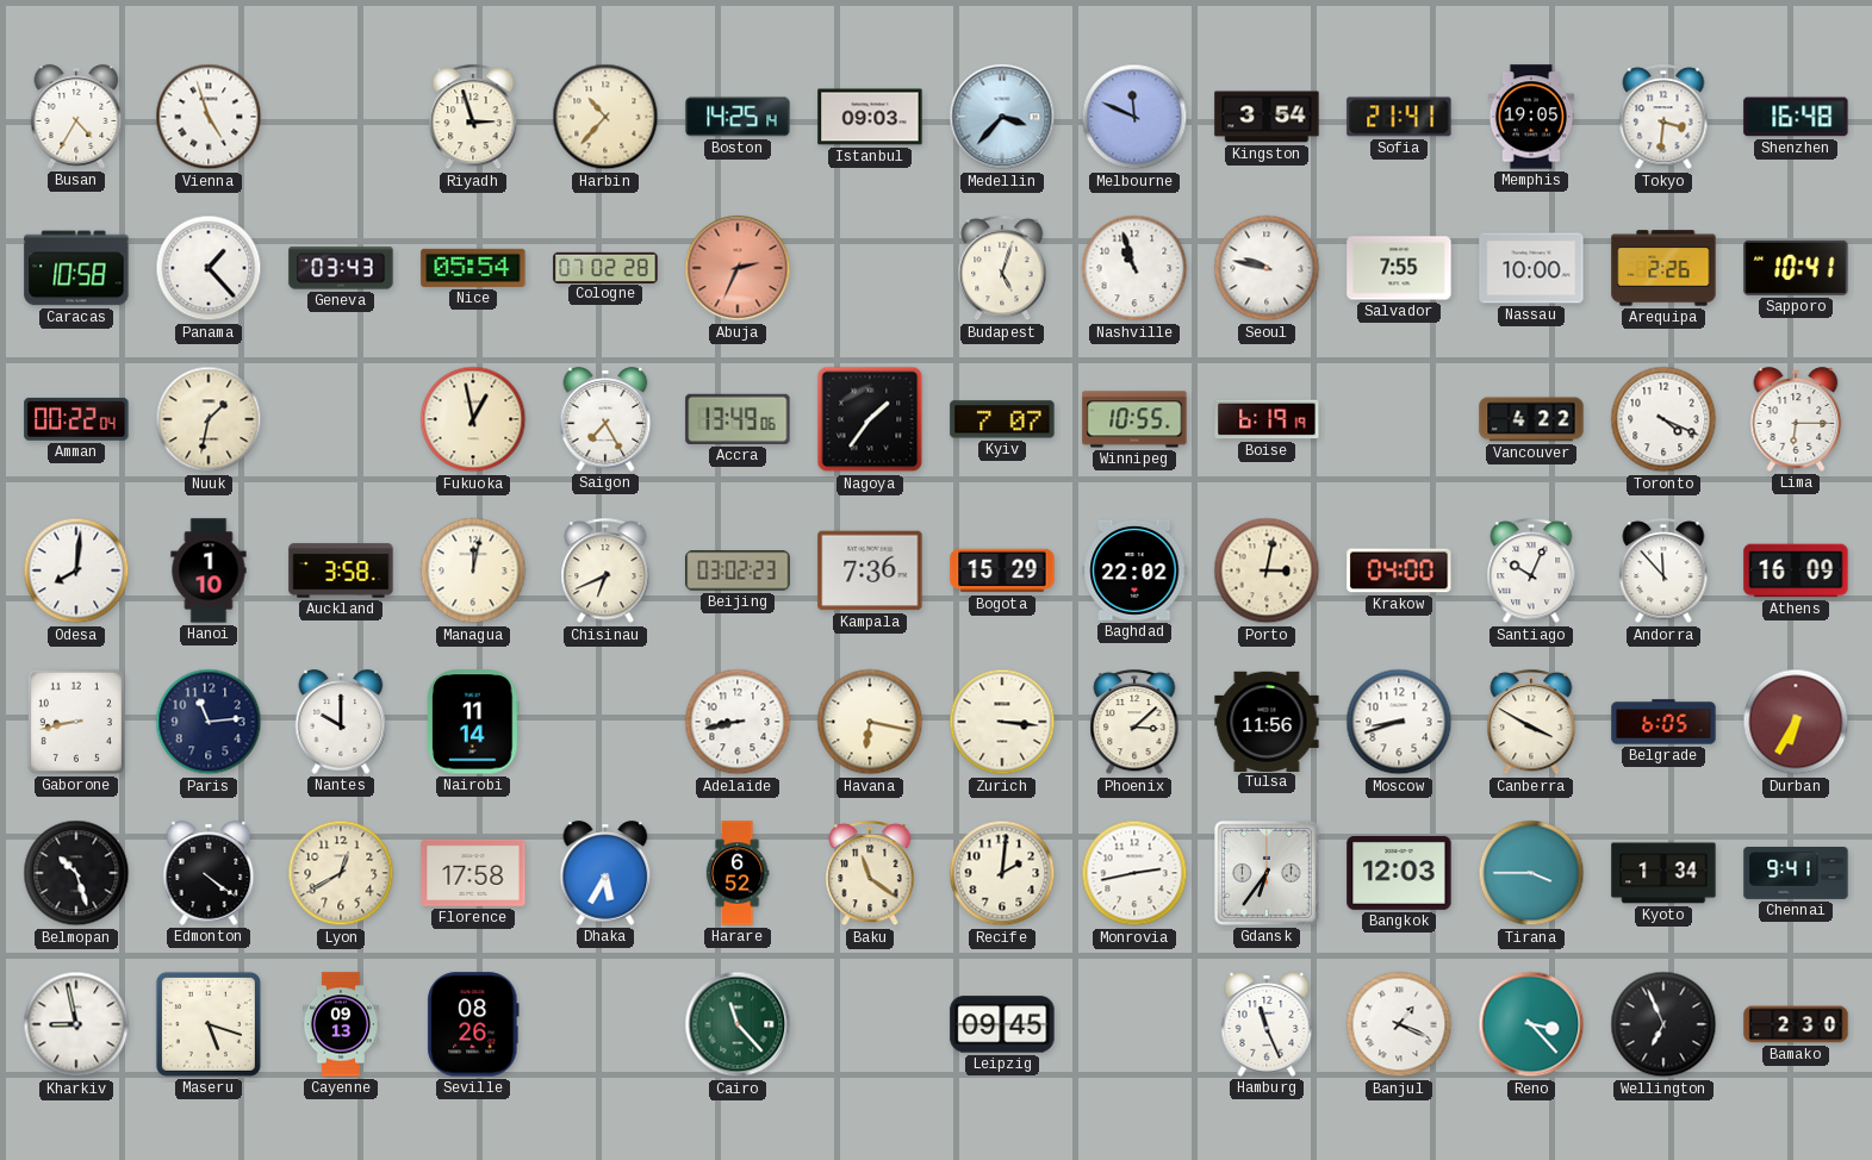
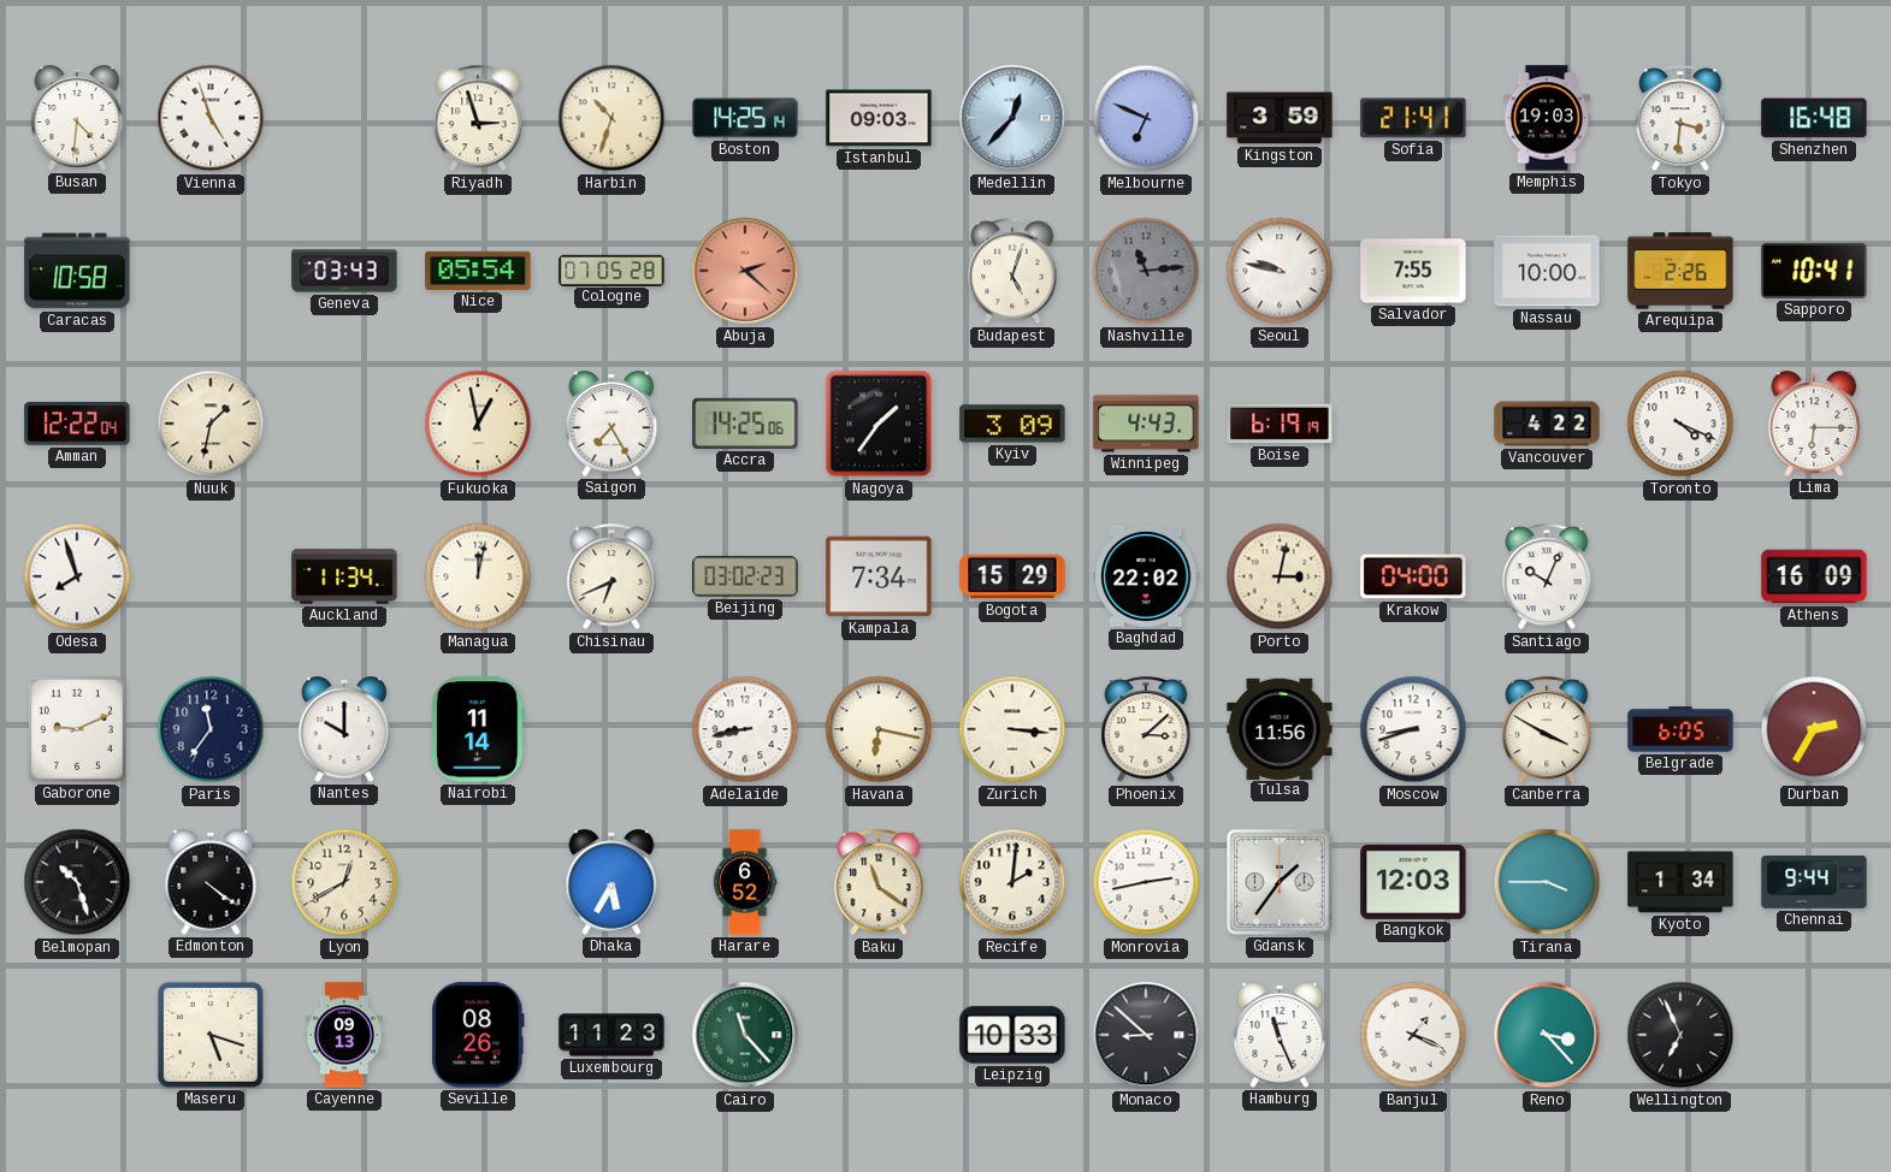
Busan: 4:35 -> 4:31
Harbin: 10:37 -> 10:33
Medellin: 3:37 -> 12:37
Melbourne: 11:49 -> 6:49
Kingston: 3:54 -> 3:59
Memphis: 19:05 -> 19:03
Panama: 1:23 -> none
Cologne: 07:02 -> 07:05
Abuja: 2:34 -> 2:22
Nashville: 10:57 -> 11:14
Nashville dial: white -> grey
Amman: 00:22 -> 12:22
Accra: 13:49 -> 14:25
Kyiv: 7:07 -> 3:09
Winnipeg: 10:55 -> 4:43
Odesa: 8:01 -> 7:57
Hanoi: 1:10 -> none
Auckland: 3:58 -> 11:34
Kampala: 7:36 -> 7:34
Andorra: 11:53 -> none
Gaborone: 8:43 -> 9:11
Paris: 11:14 -> 11:36
Durban: 6:35 -> 2:35
Florence: 17:58 -> none
Gdansk: 6:36 -> 1:36
Chennai: 9:41 -> 9:44
Kharkiv: 8:58 -> none
Luxembourg: none -> 11:23
Leipzig: 09:45 -> 10:33
Monaco: none -> 8:52
Bamako: 2:30 -> none
